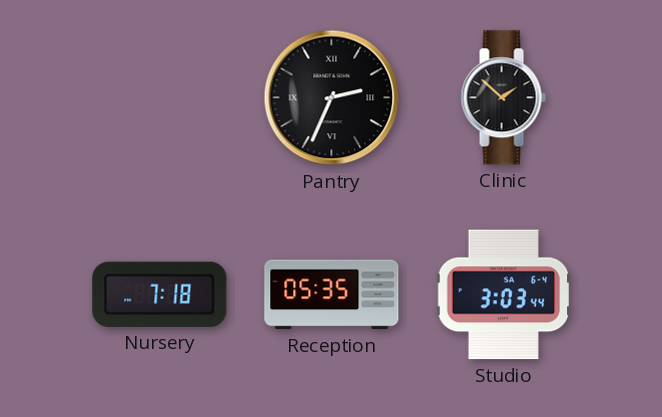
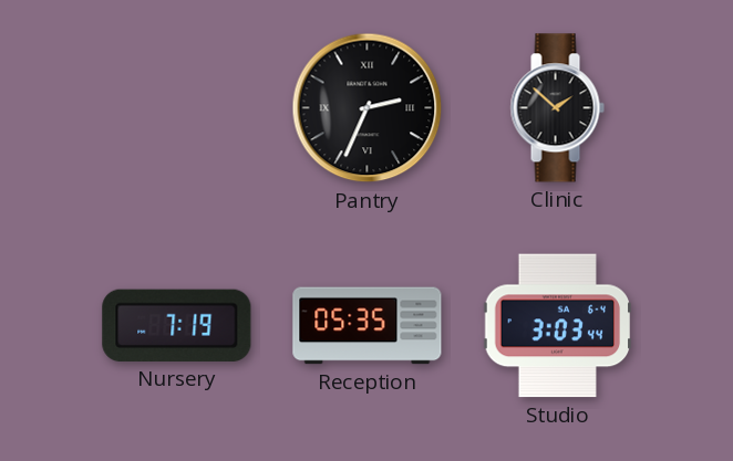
Nursery: 7:18 -> 7:19
